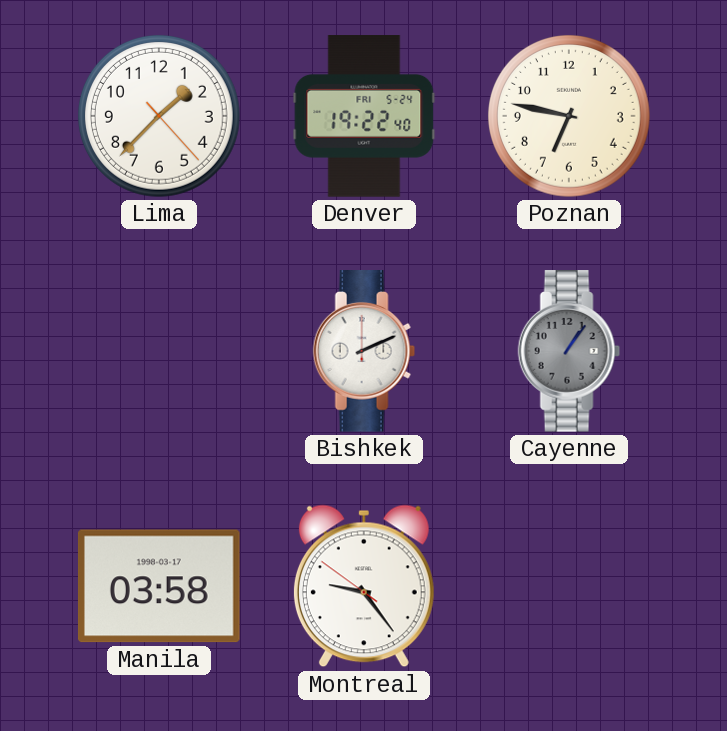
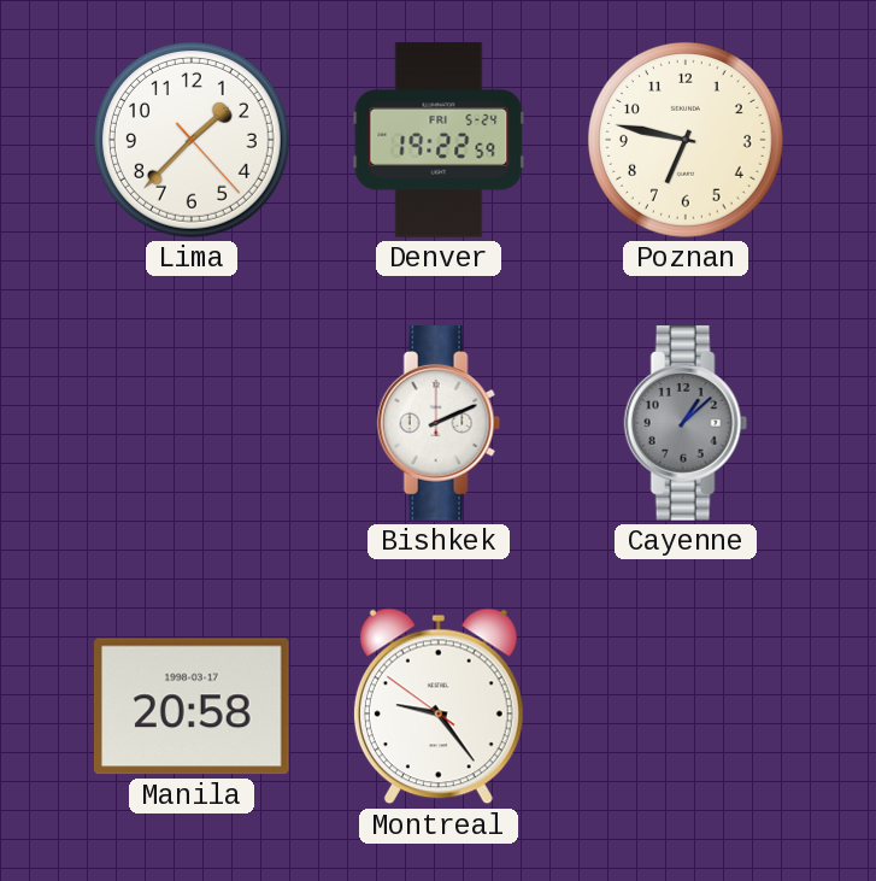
Denver: 19:22:40 -> 19:22:59
Cayenne: 1:06 -> 1:08
Manila: 03:58 -> 20:58
